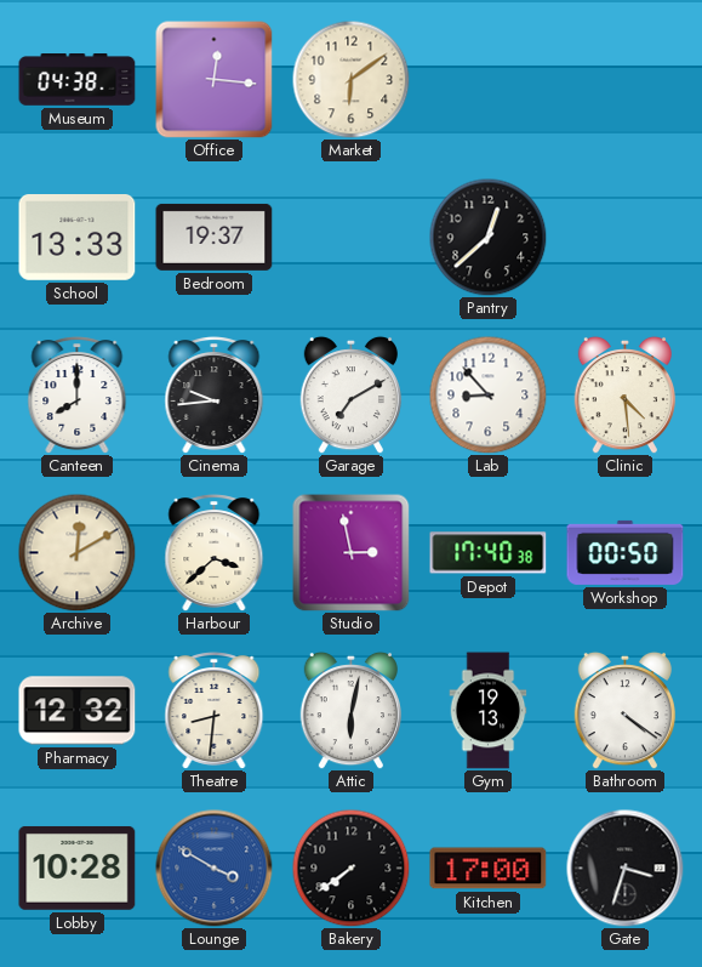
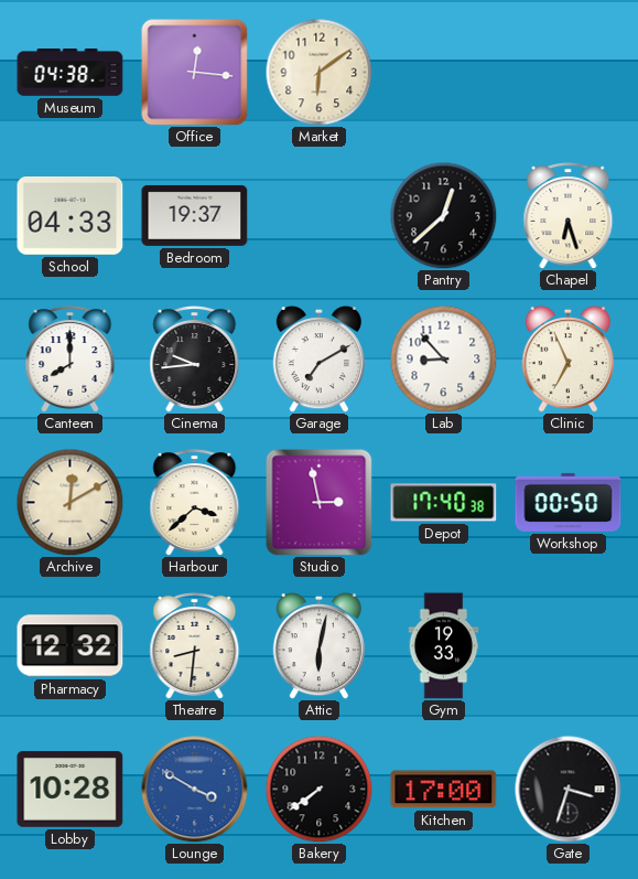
School: 13:33 -> 04:33
Chapel: none -> 6:27
Clinic: 4:29 -> 6:56
Gym: 19:13 -> 19:33
Bathroom: 4:21 -> none
